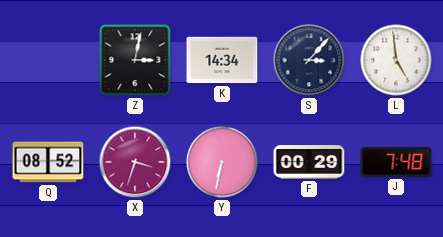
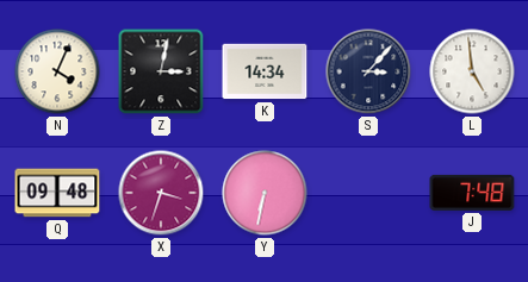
N: none -> 4:04
Q: 08:52 -> 09:48
F: 00:29 -> none
